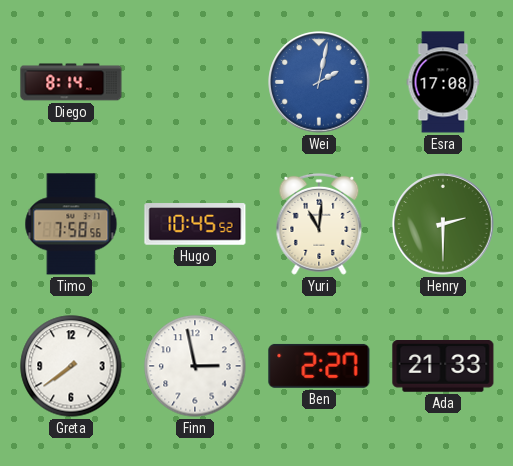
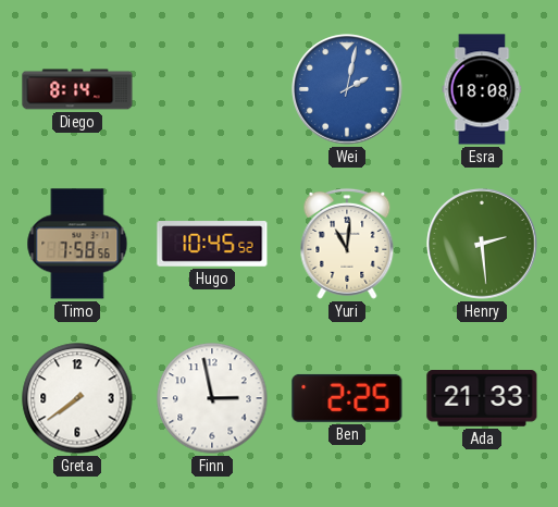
Esra: 17:08 -> 18:08
Henry: 2:30 -> 2:29
Ben: 2:27 -> 2:25
